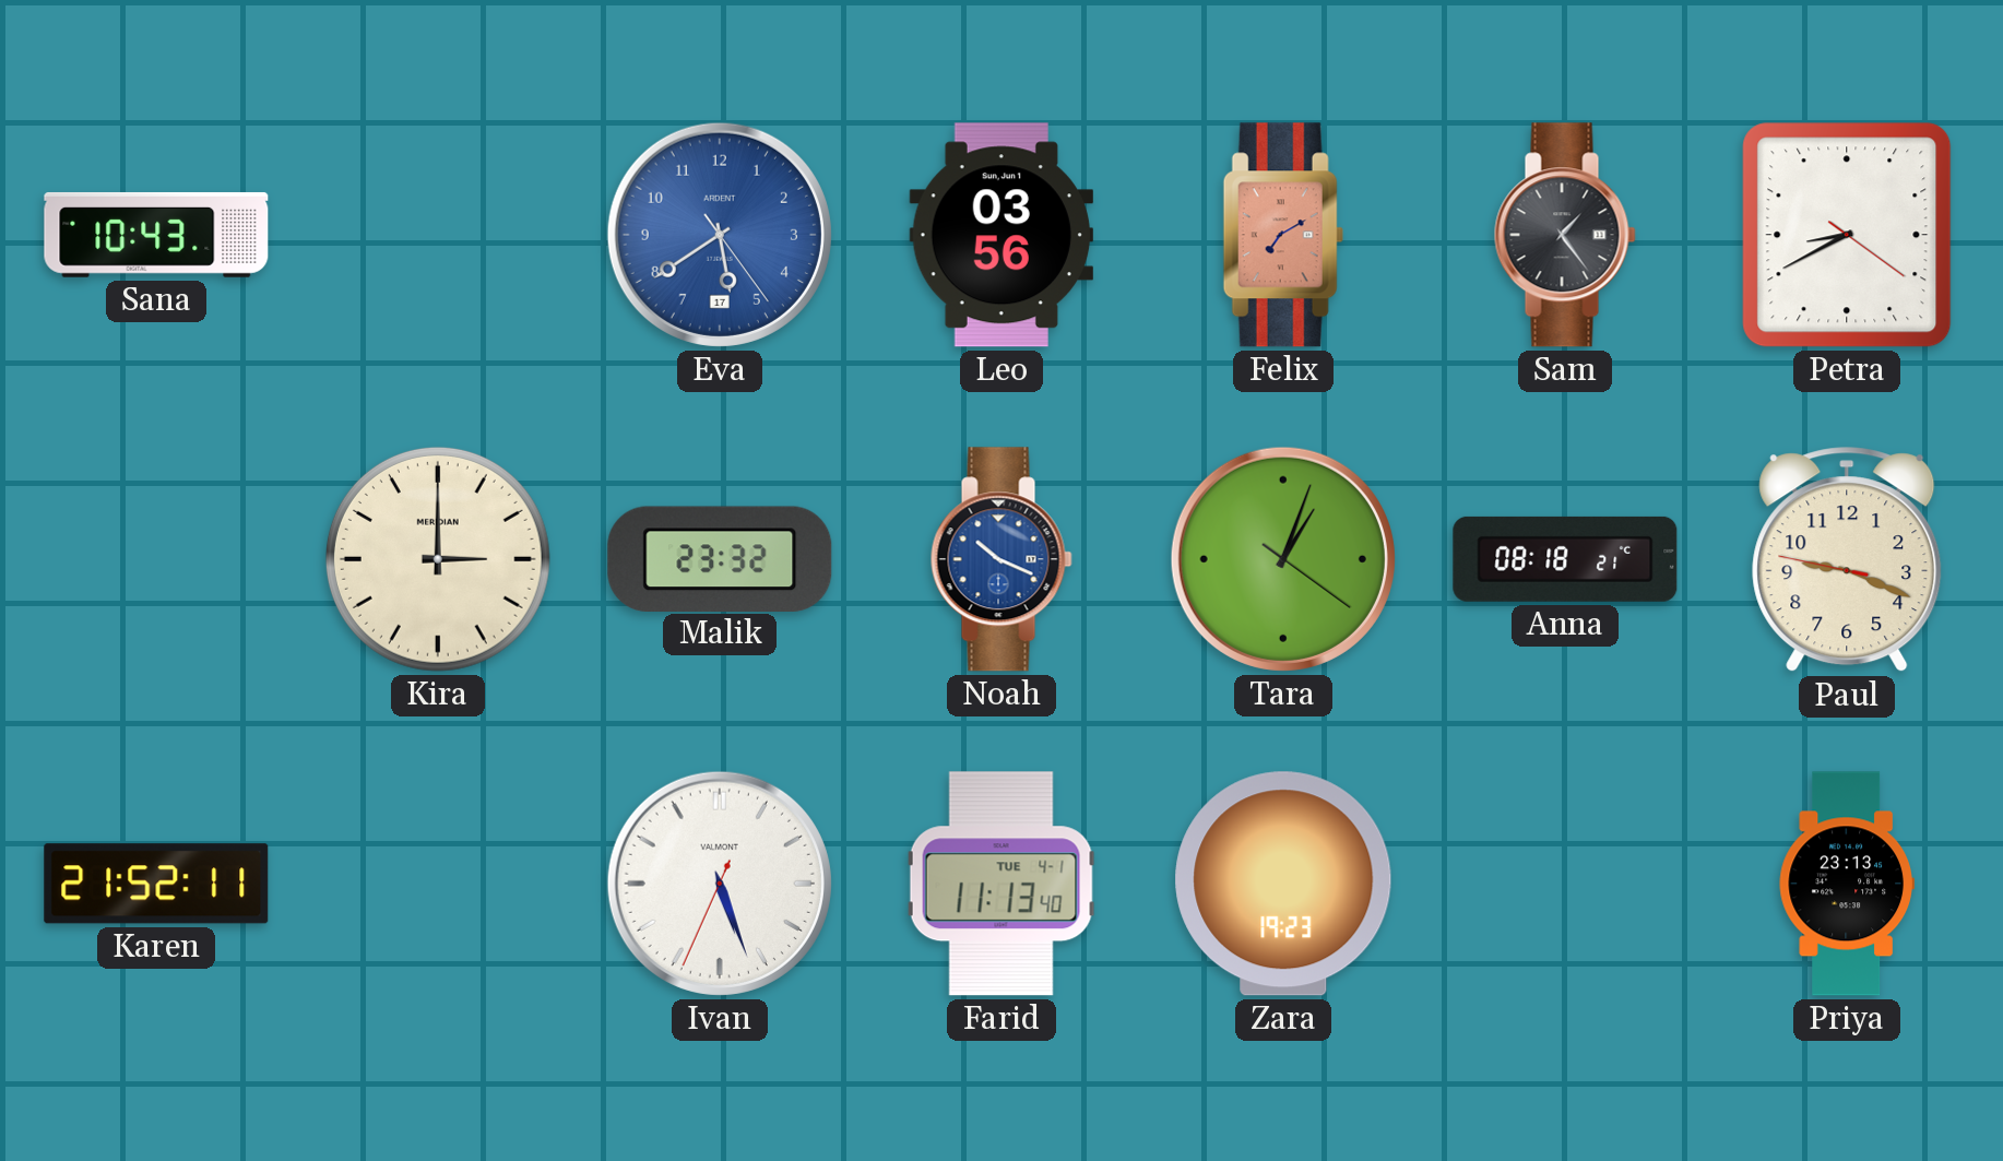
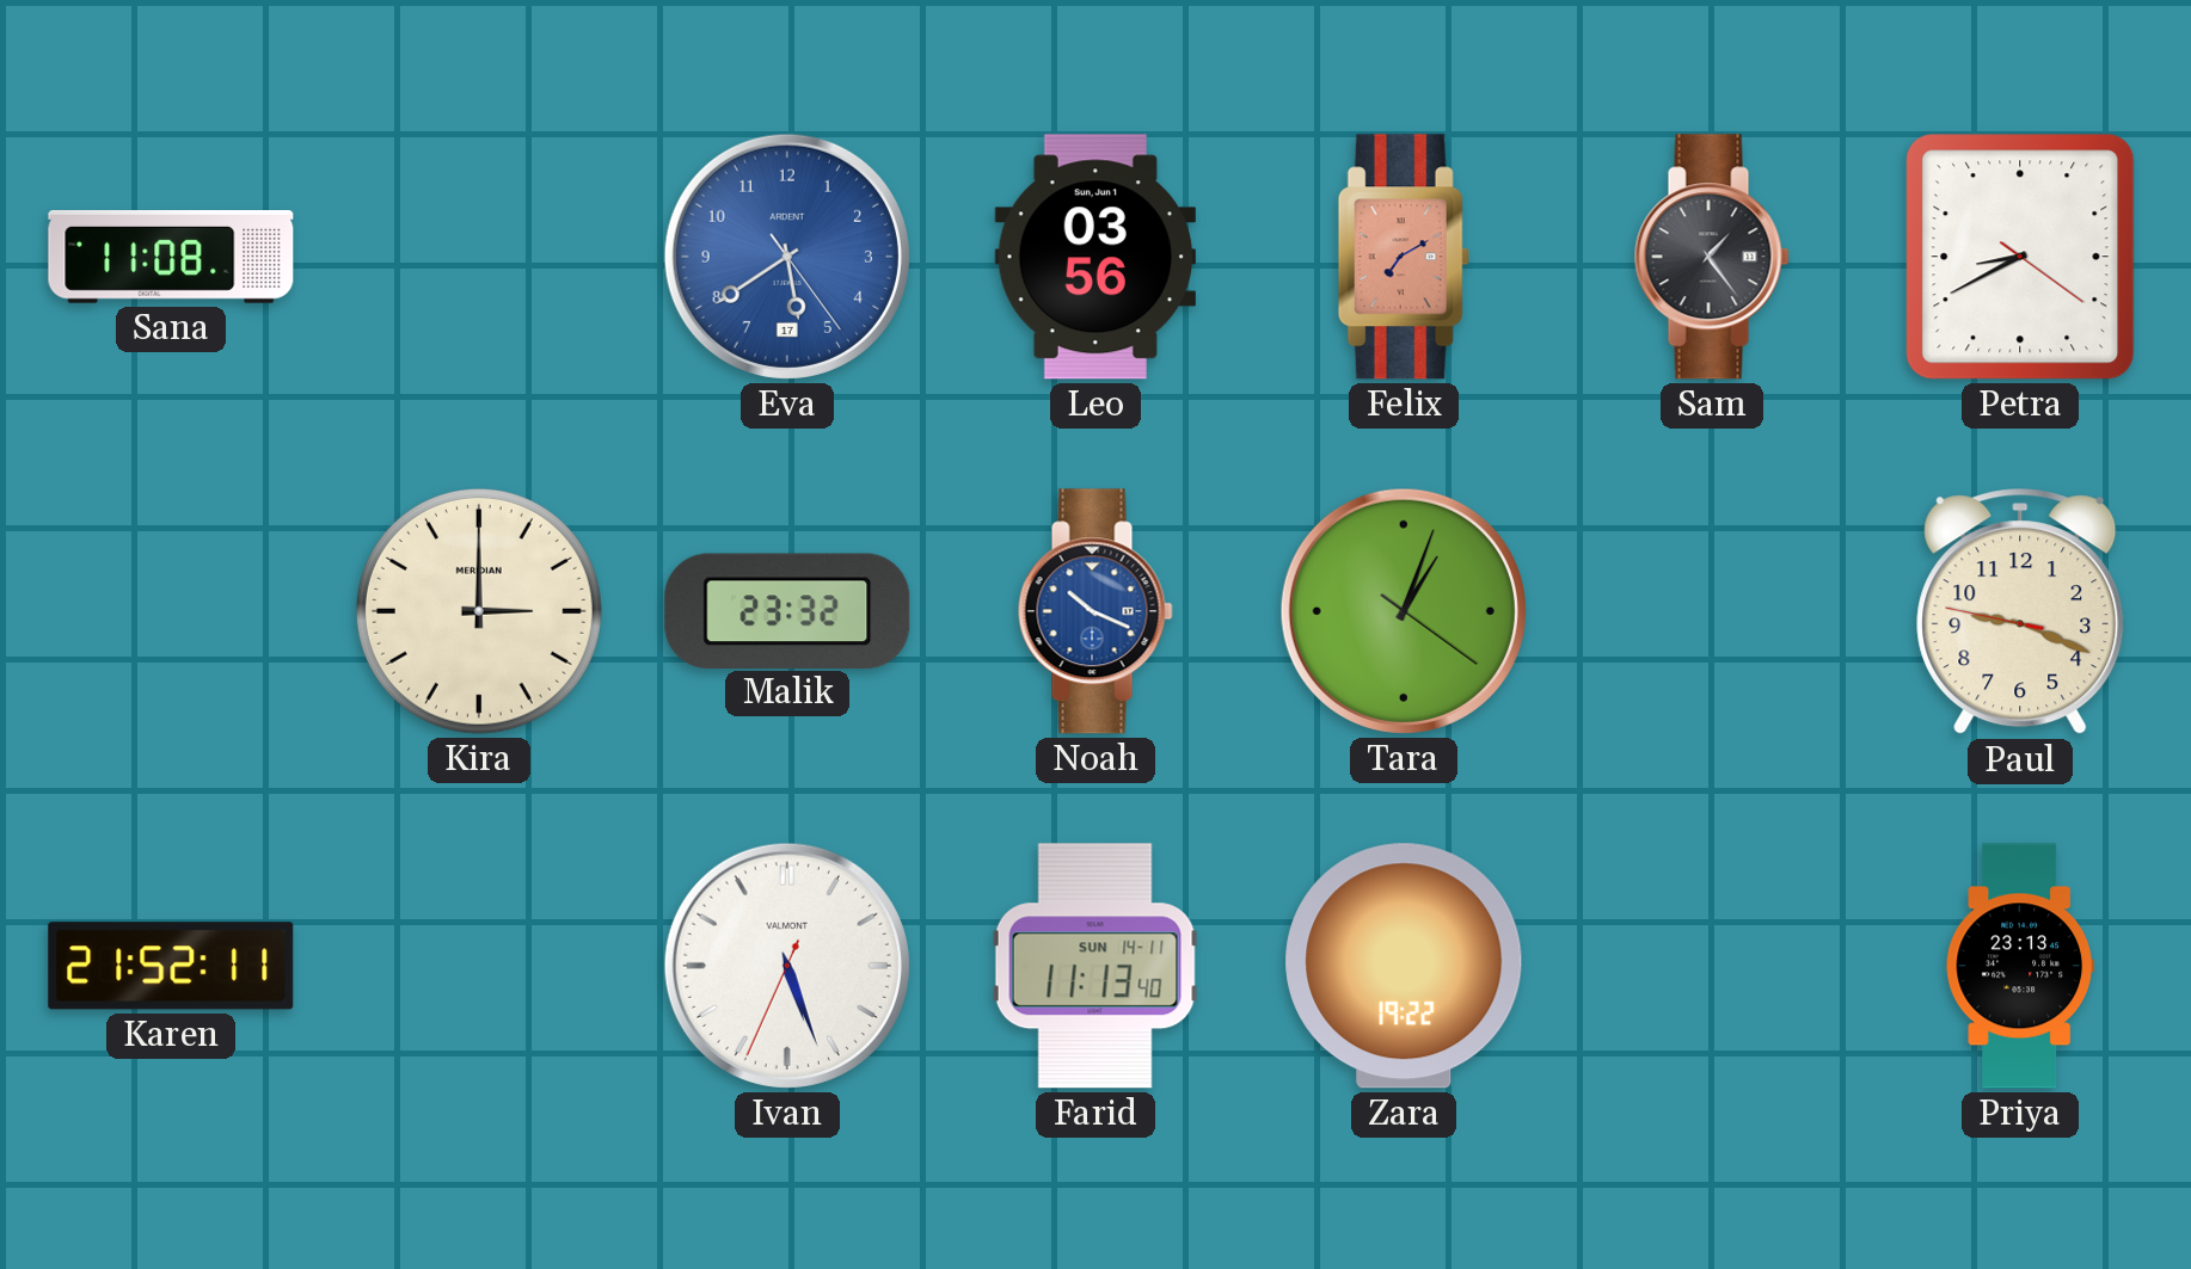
Sana: 10:43 -> 11:08
Anna: 08:18 -> none
Farid date: TUE 4-1 -> SUN 14-11
Zara: 19:23 -> 19:22
